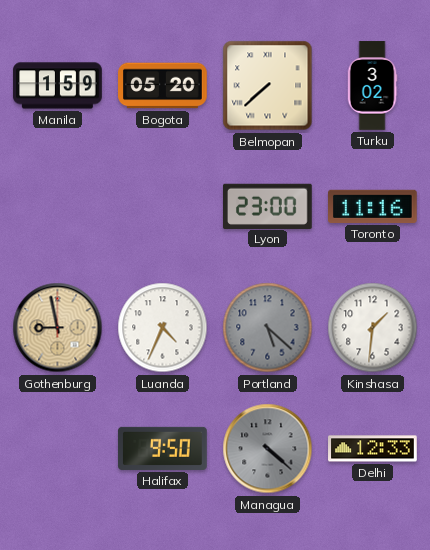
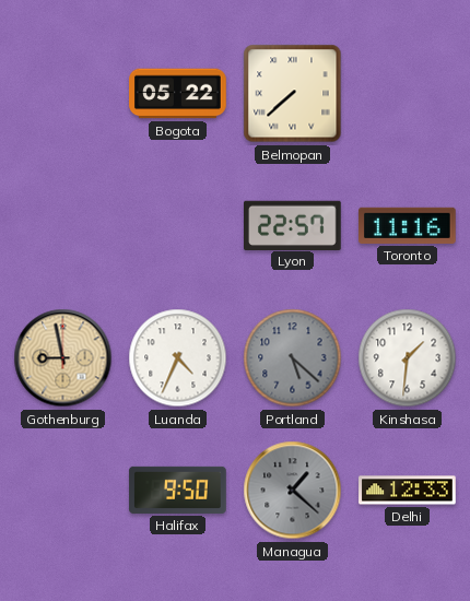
Manila: 1:59 -> none
Bogota: 05:20 -> 05:22
Turku: 3:02 -> none
Lyon: 23:00 -> 22:57
Managua: 4:22 -> 1:22
